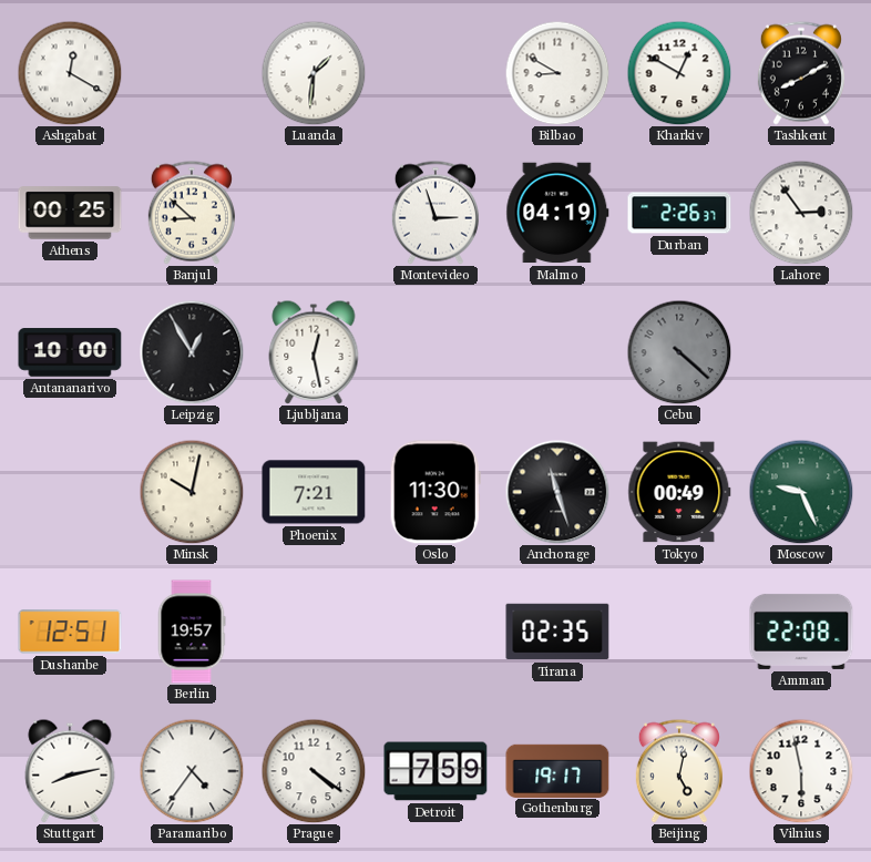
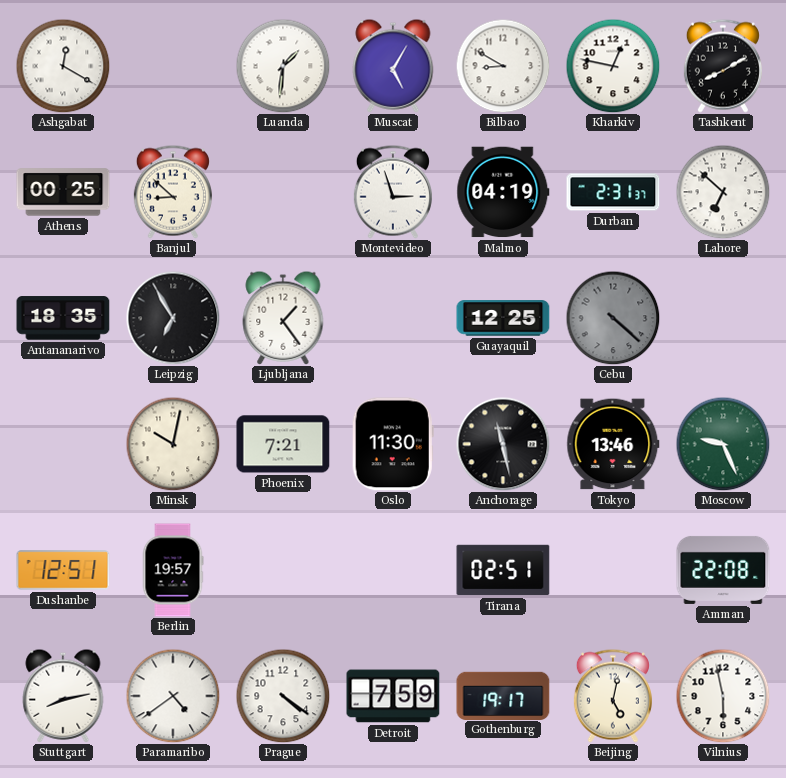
Muscat: none -> 5:05
Kharkiv: 12:50 -> 12:47
Durban: 2:26 -> 2:31
Lahore: 2:54 -> 6:52
Antananarivo: 10:00 -> 18:35
Leipzig: 12:55 -> 6:55
Ljubljana: 12:28 -> 1:24
Guayaquil: none -> 12:25
Anchorage: 11:27 -> 11:28
Tokyo: 00:49 -> 13:46
Tirana: 02:35 -> 02:51
Paramaribo: 4:36 -> 4:39
